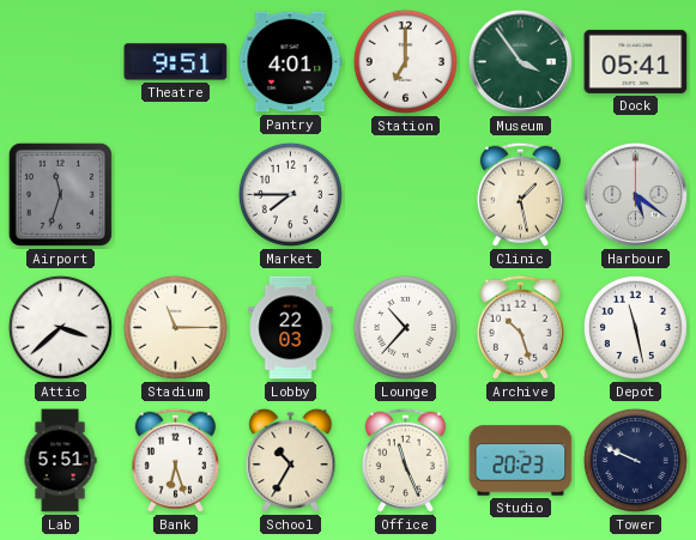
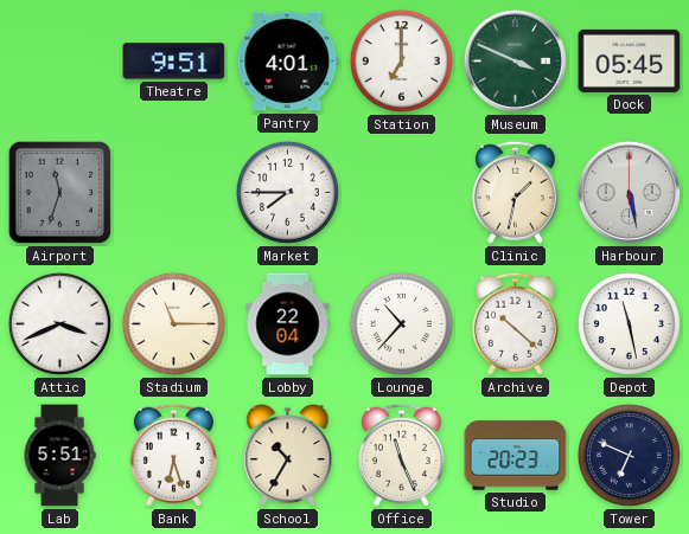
Museum: 3:54 -> 3:49
Dock: 05:41 -> 05:45
Clinic: 1:28 -> 1:32
Harbour: 5:21 -> 5:28
Attic: 3:38 -> 3:41
Lobby: 22:03 -> 22:04
Archive: 10:27 -> 10:22
Tower: 9:49 -> 6:49
